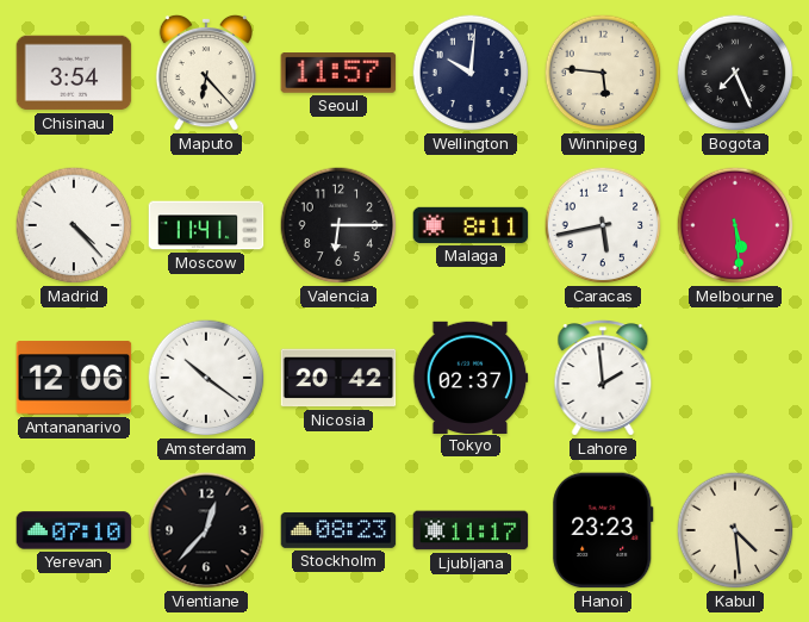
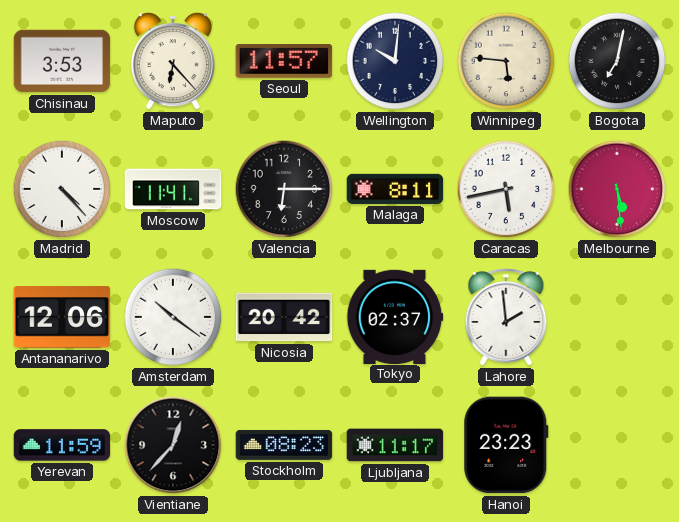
Chisinau: 3:54 -> 3:53
Bogota: 7:26 -> 7:02
Yerevan: 07:10 -> 11:59
Kabul: 4:29 -> none
